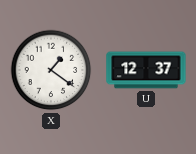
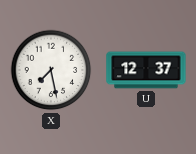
X: 1:21 -> 7:28
